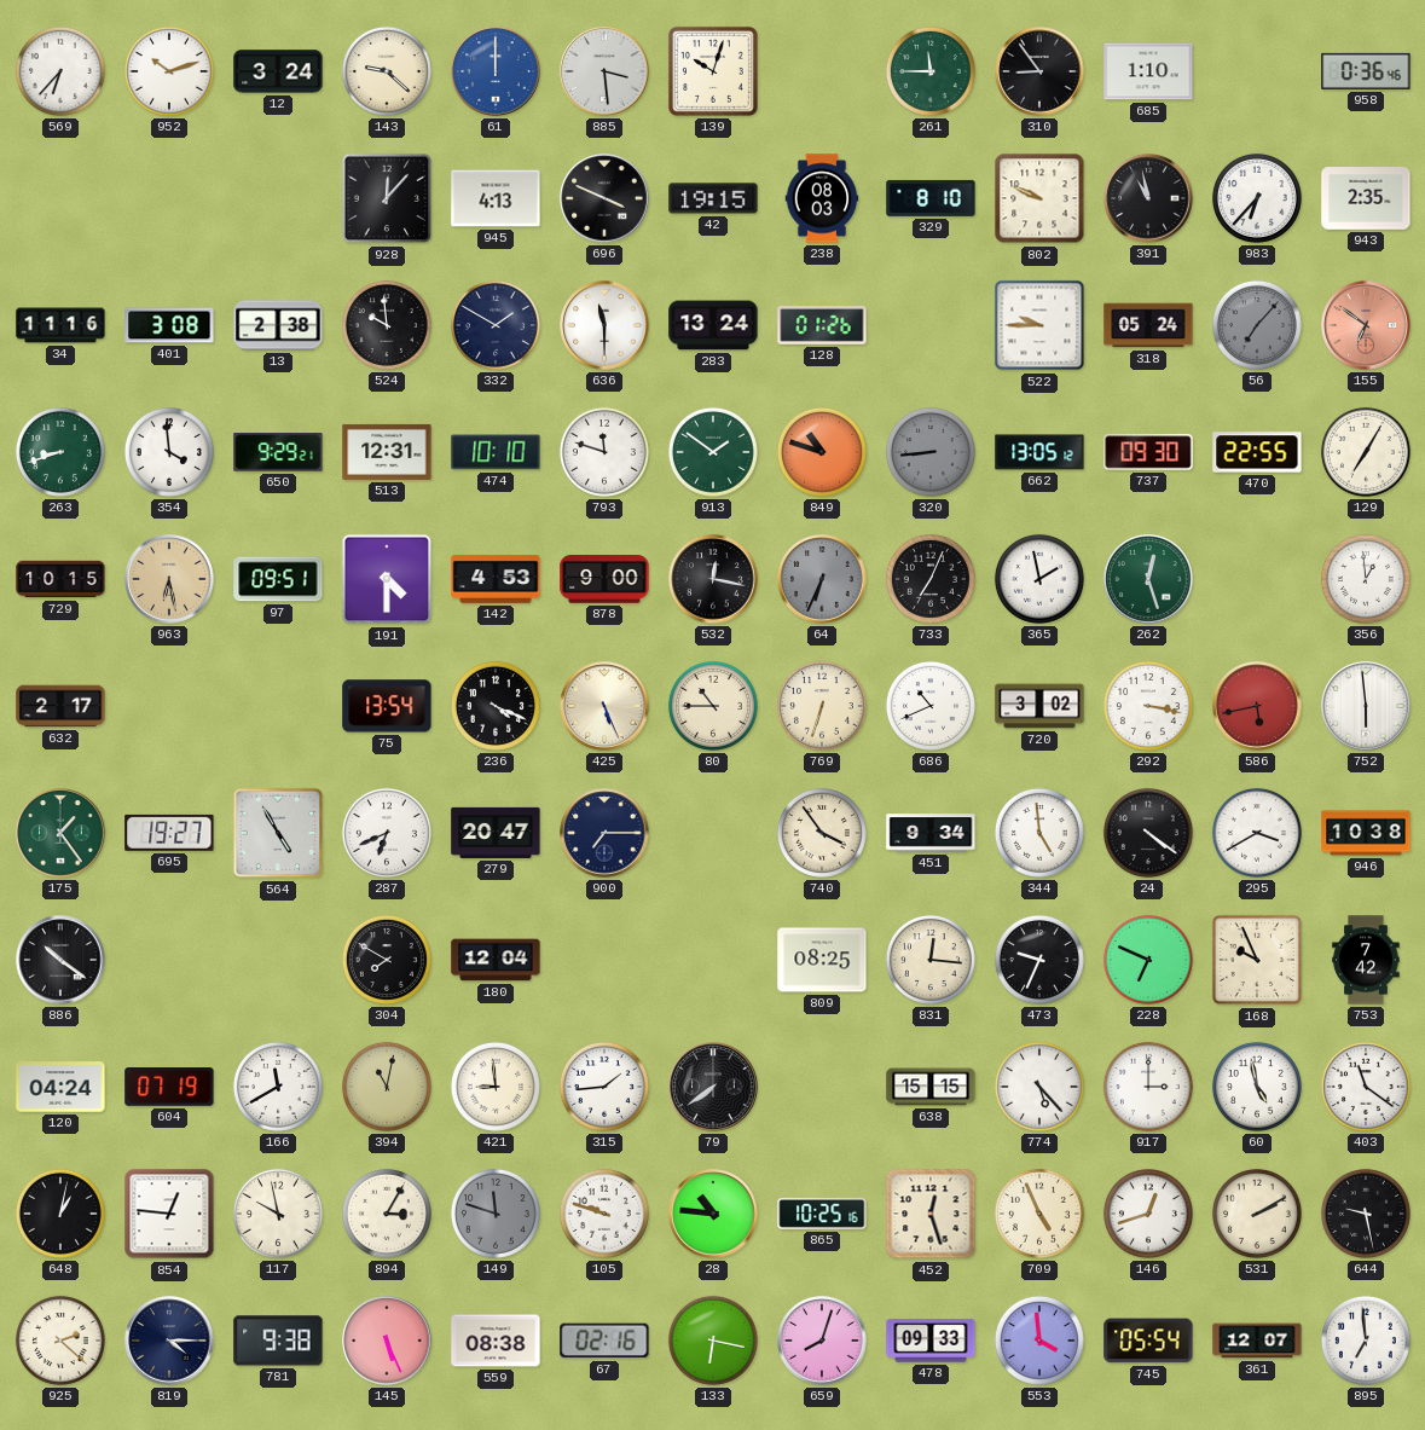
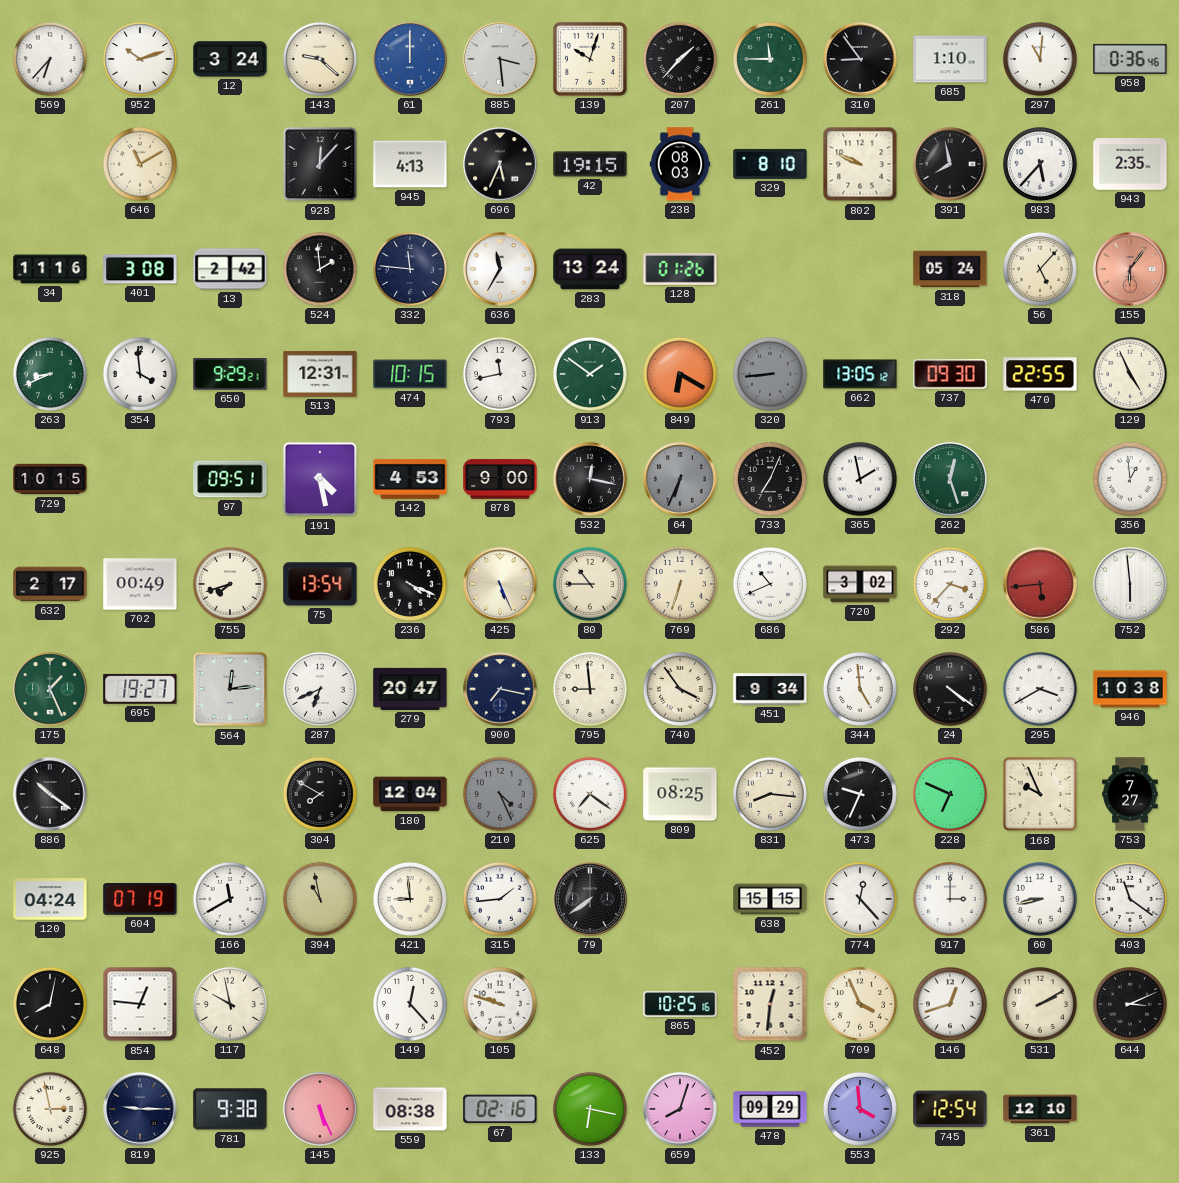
207: none -> 1:37
297: none -> 11:01
646: none -> 11:10
696: 3:49 -> 5:34
391: 10:58 -> 7:58
983: 6:37 -> 5:37
13: 2:38 -> 2:42
524: 9:59 -> 1:59
332: 1:50 -> 11:46
636: 11:30 -> 11:35
522: 9:45 -> none
56: 7:07 -> 5:07
56 dial: grey -> cream
155: 6:51 -> 6:06
263: 8:42 -> 8:41
474: 10:10 -> 10:15
793: 11:48 -> 11:43
849: 10:48 -> 6:20
129: 7:05 -> 4:56
963: 6:28 -> none
191: 4:30 -> 4:28
702: none -> 00:49
755: none -> 7:42
292: 3:17 -> 3:37
586: 5:43 -> 5:44
175: 1:24 -> 1:26
564: 4:55 -> 12:14
900: 7:15 -> 7:17
795: none -> 8:59
210: none -> 4:26
625: none -> 7:21
831: 12:16 -> 8:16
753: 7:42 -> 7:27
394: 11:02 -> 10:58
774: 5:23 -> 12:23
60: 4:58 -> 8:43
648: 1:02 -> 8:02
894: 3:05 -> none
149: 11:48 -> 12:23
149 dial: grey -> white
28: 10:46 -> none
452: 12:27 -> 12:31
709: 4:56 -> 3:56
644: 9:28 -> 3:11
925: 2:22 -> 2:58
819: 4:15 -> 9:15
478: 09:33 -> 09:29
745: 05:54 -> 12:54
361: 12:07 -> 12:10
895: 6:59 -> none
